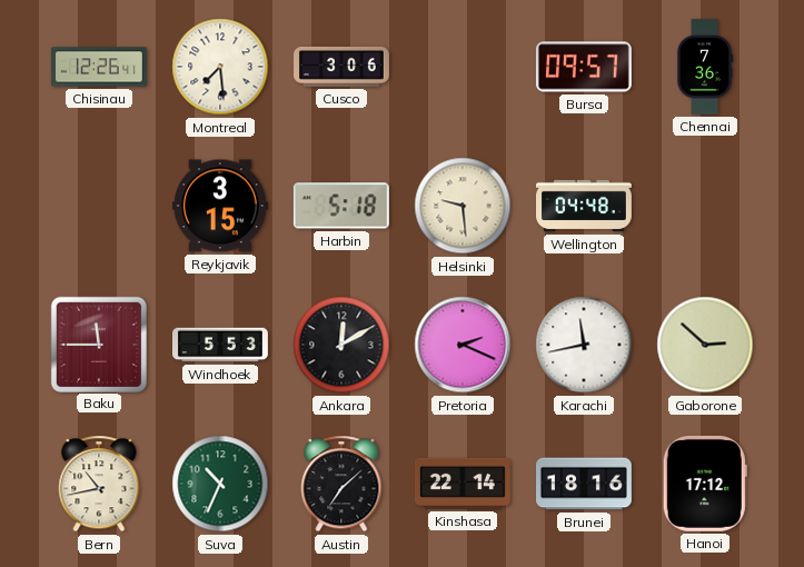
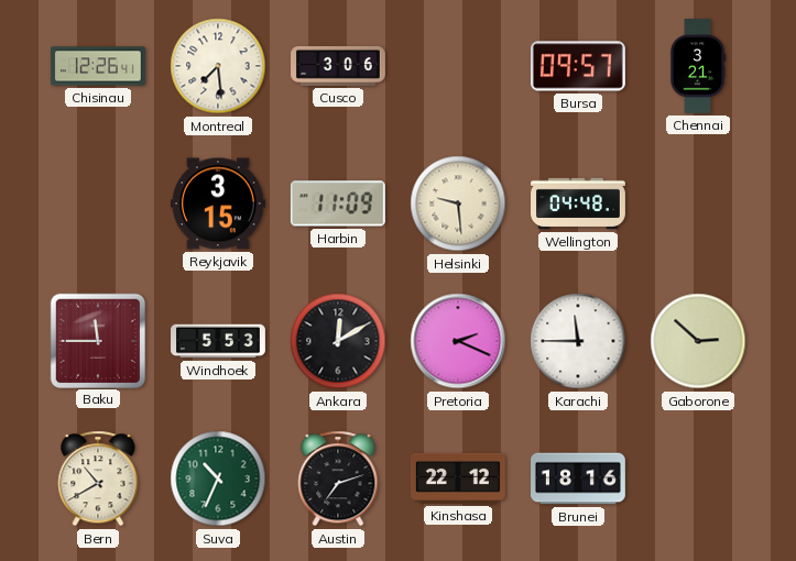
Chennai: 7:36 -> 3:21
Harbin: 5:18 -> 11:09
Karachi: 11:43 -> 11:45
Bern: 10:43 -> 10:40
Austin: 7:08 -> 7:12
Kinshasa: 22:14 -> 22:12
Hanoi: 17:12 -> none
